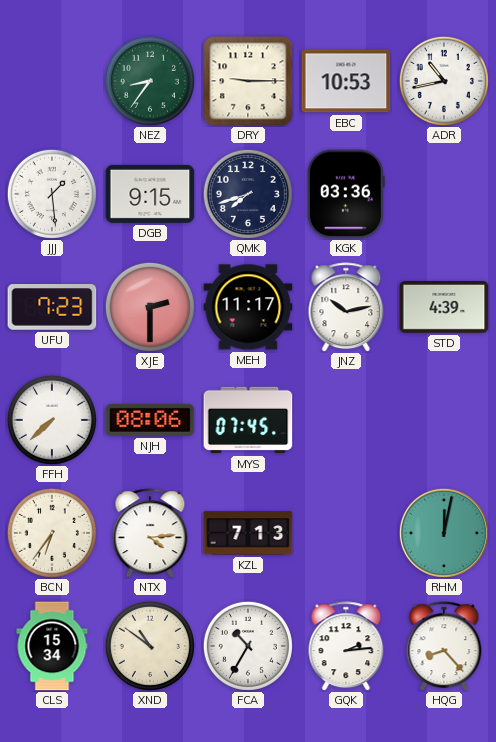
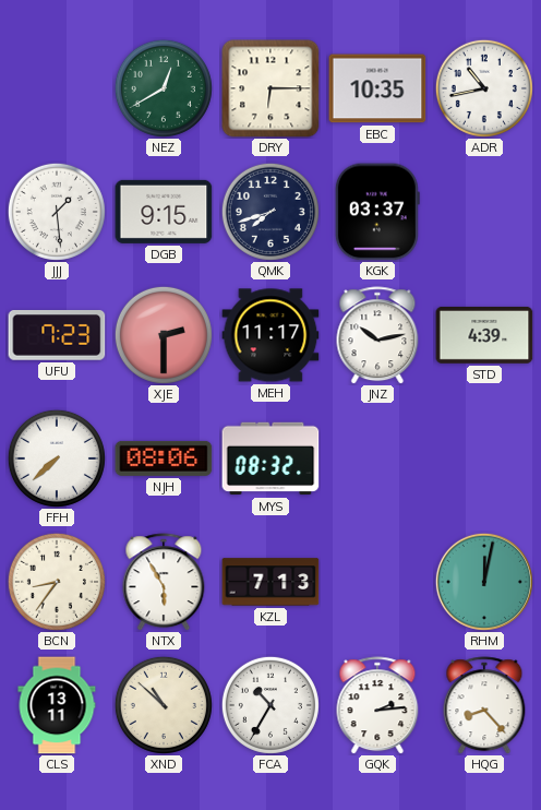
NEZ: 8:36 -> 12:40
DRY: 9:15 -> 6:15
EBC: 10:53 -> 10:35
KGK: 03:36 -> 03:37
MYS: 07:45 -> 08:32
BCN: 6:36 -> 8:36
NTX: 4:14 -> 5:55
CLS: 15:34 -> 13:11
XND: 10:51 -> 10:52
